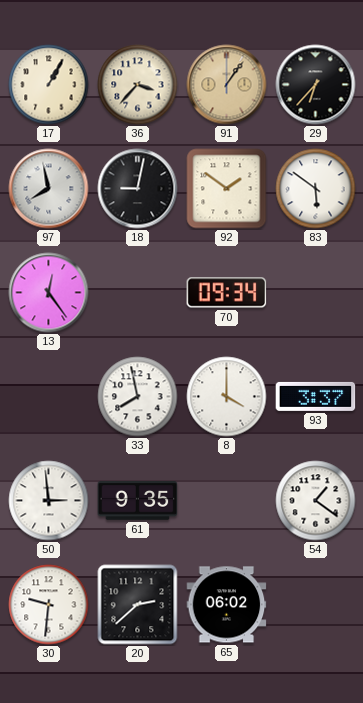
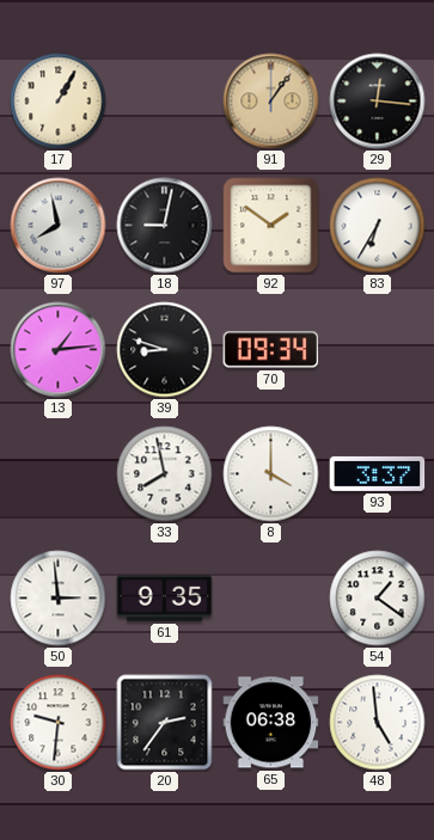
36: 3:37 -> none
29: 6:37 -> 12:16
83: 5:51 -> 6:35
13: 12:24 -> 1:14
39: none -> 8:48
20: 2:38 -> 2:36
65: 06:02 -> 06:38
48: none -> 4:59
